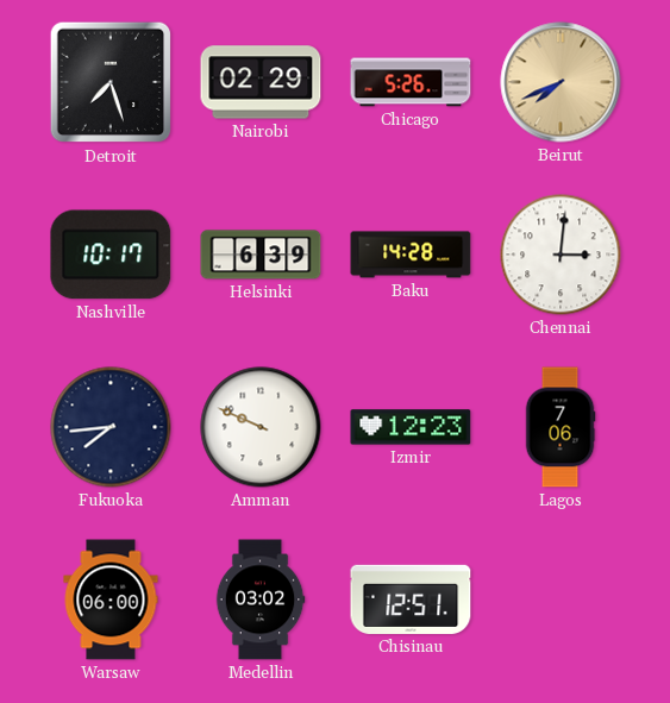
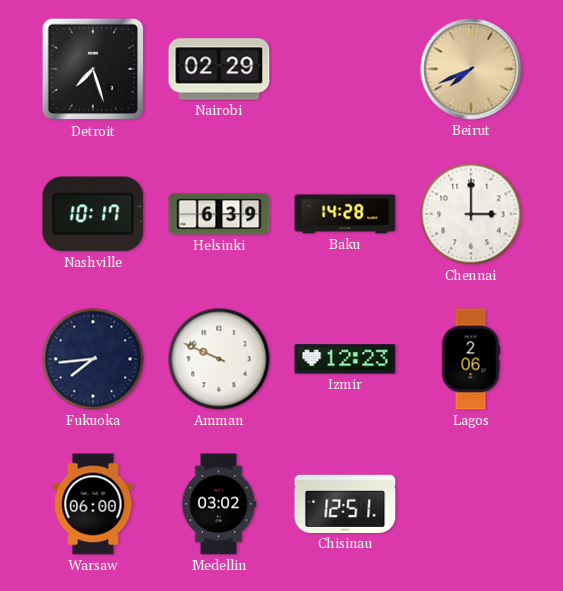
Chicago: 5:26 -> none
Chennai: 3:01 -> 3:00
Lagos: 7:06 -> 2:06
